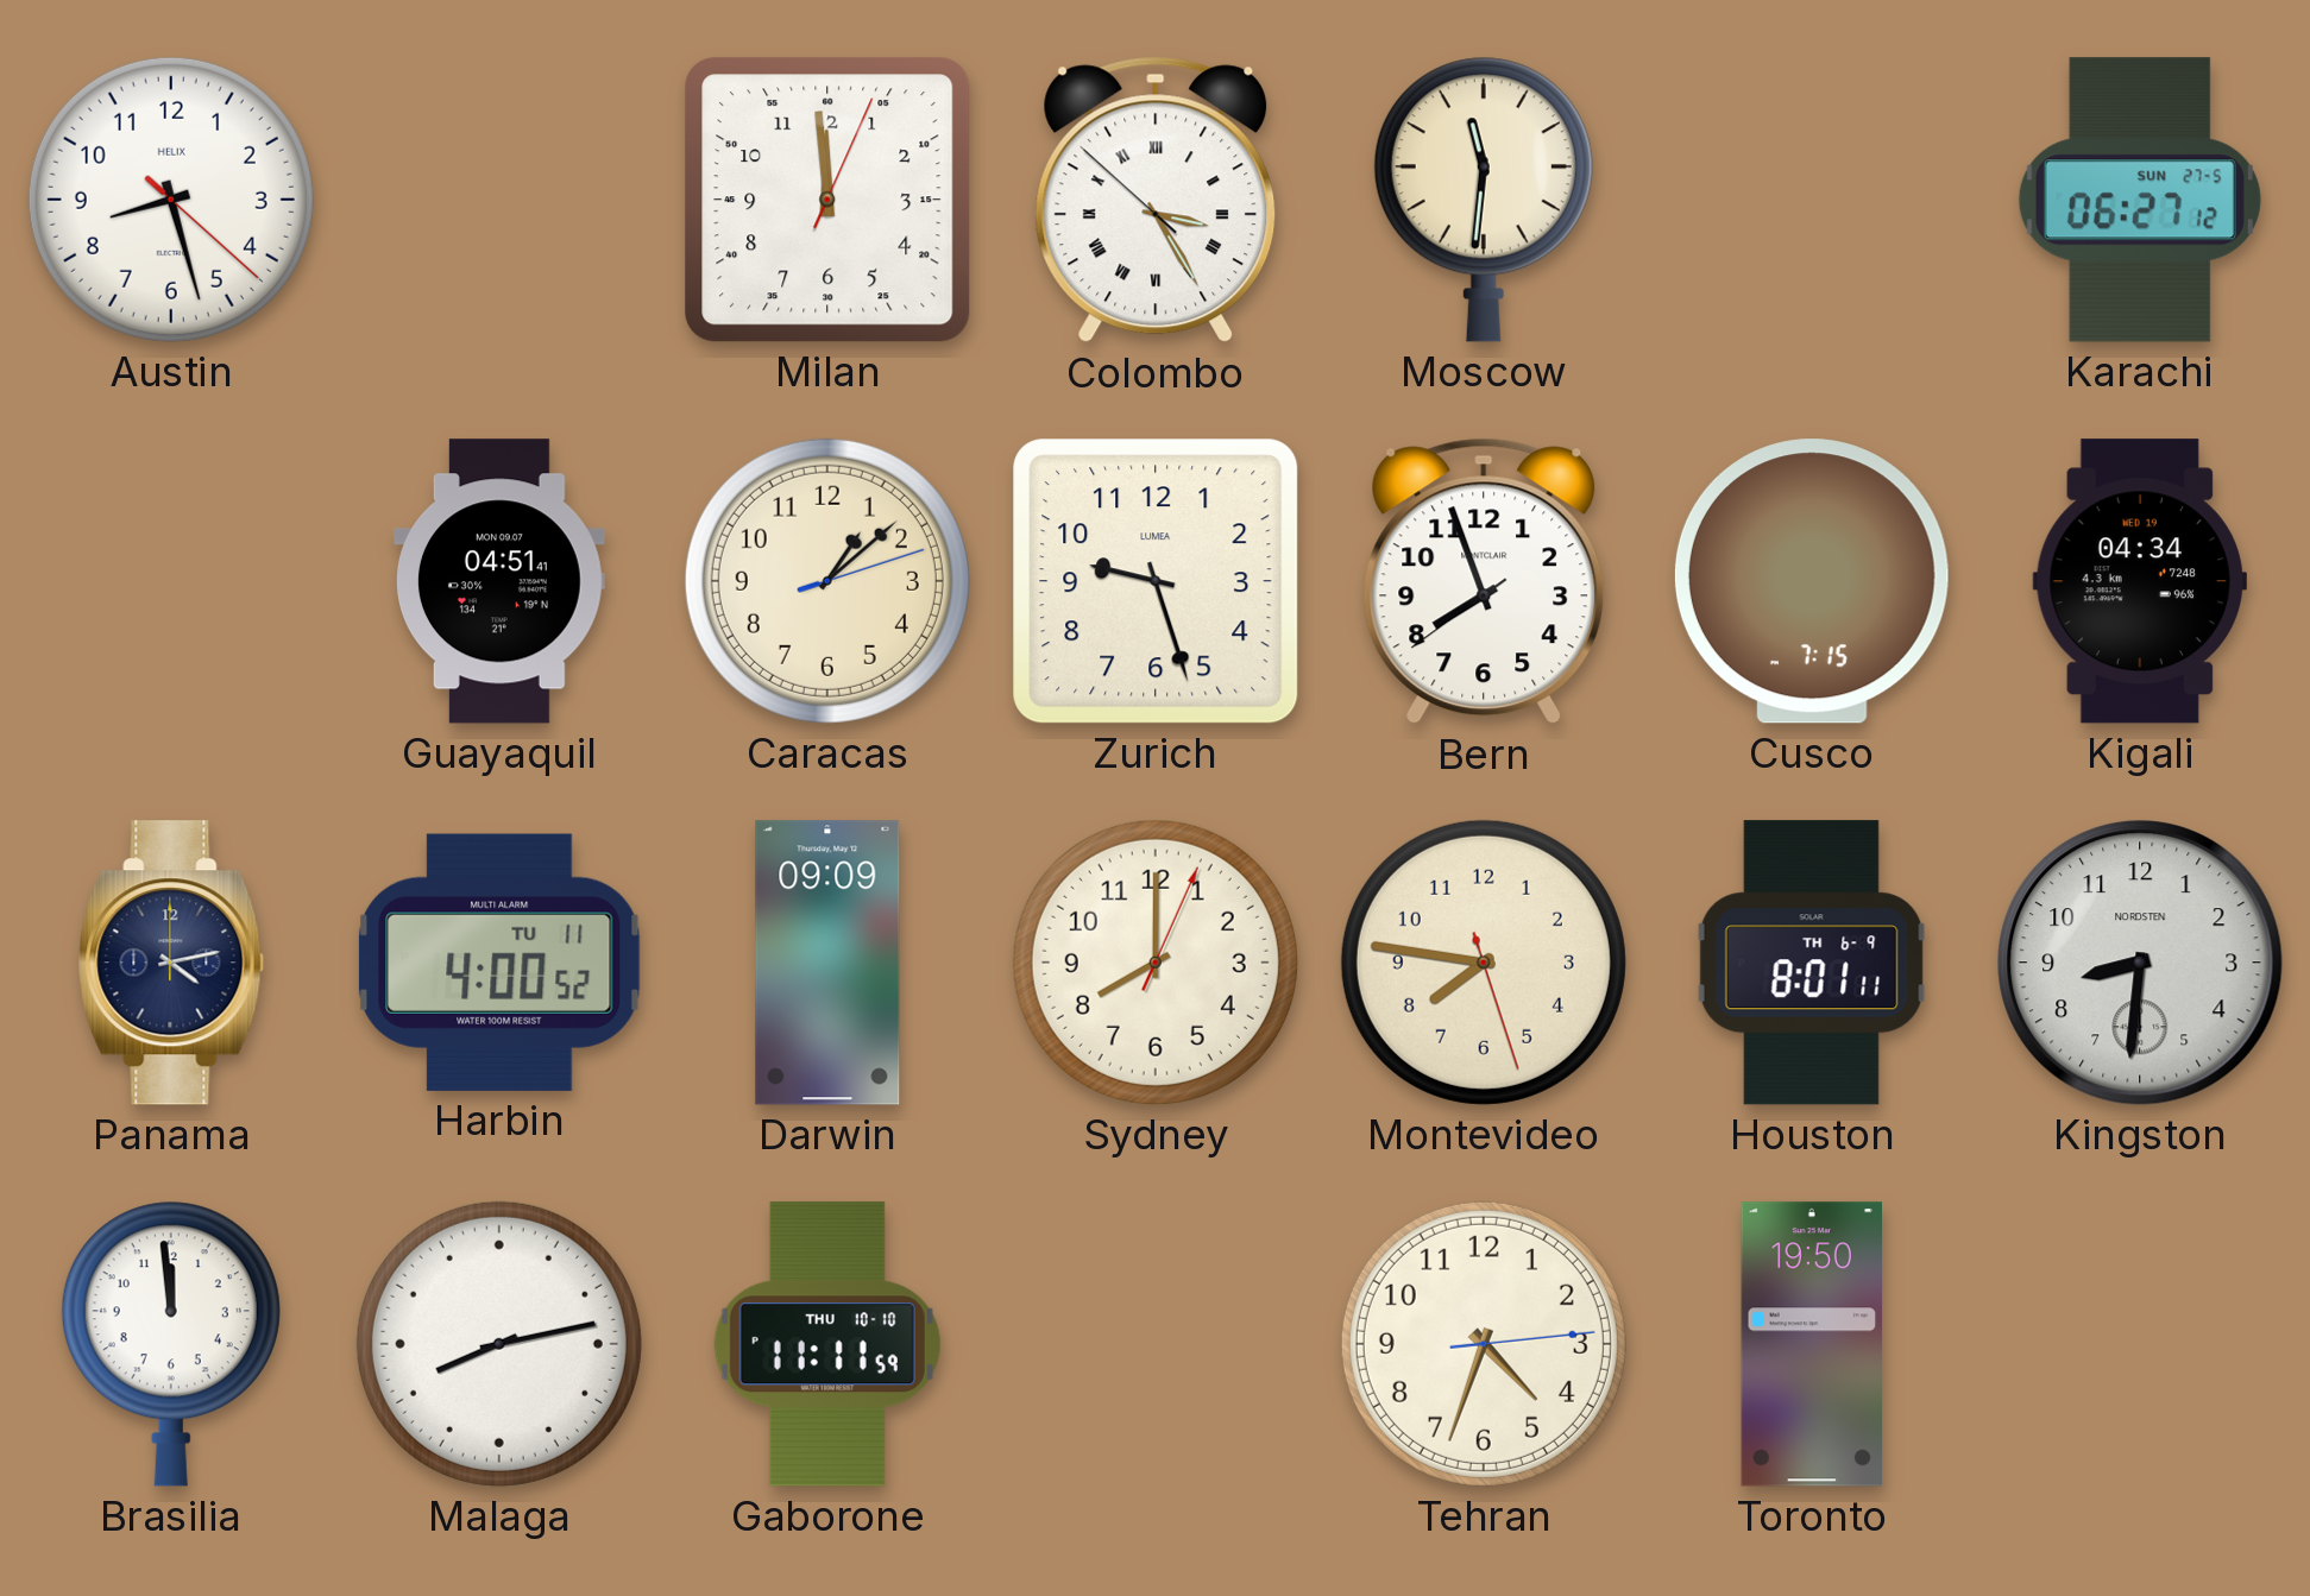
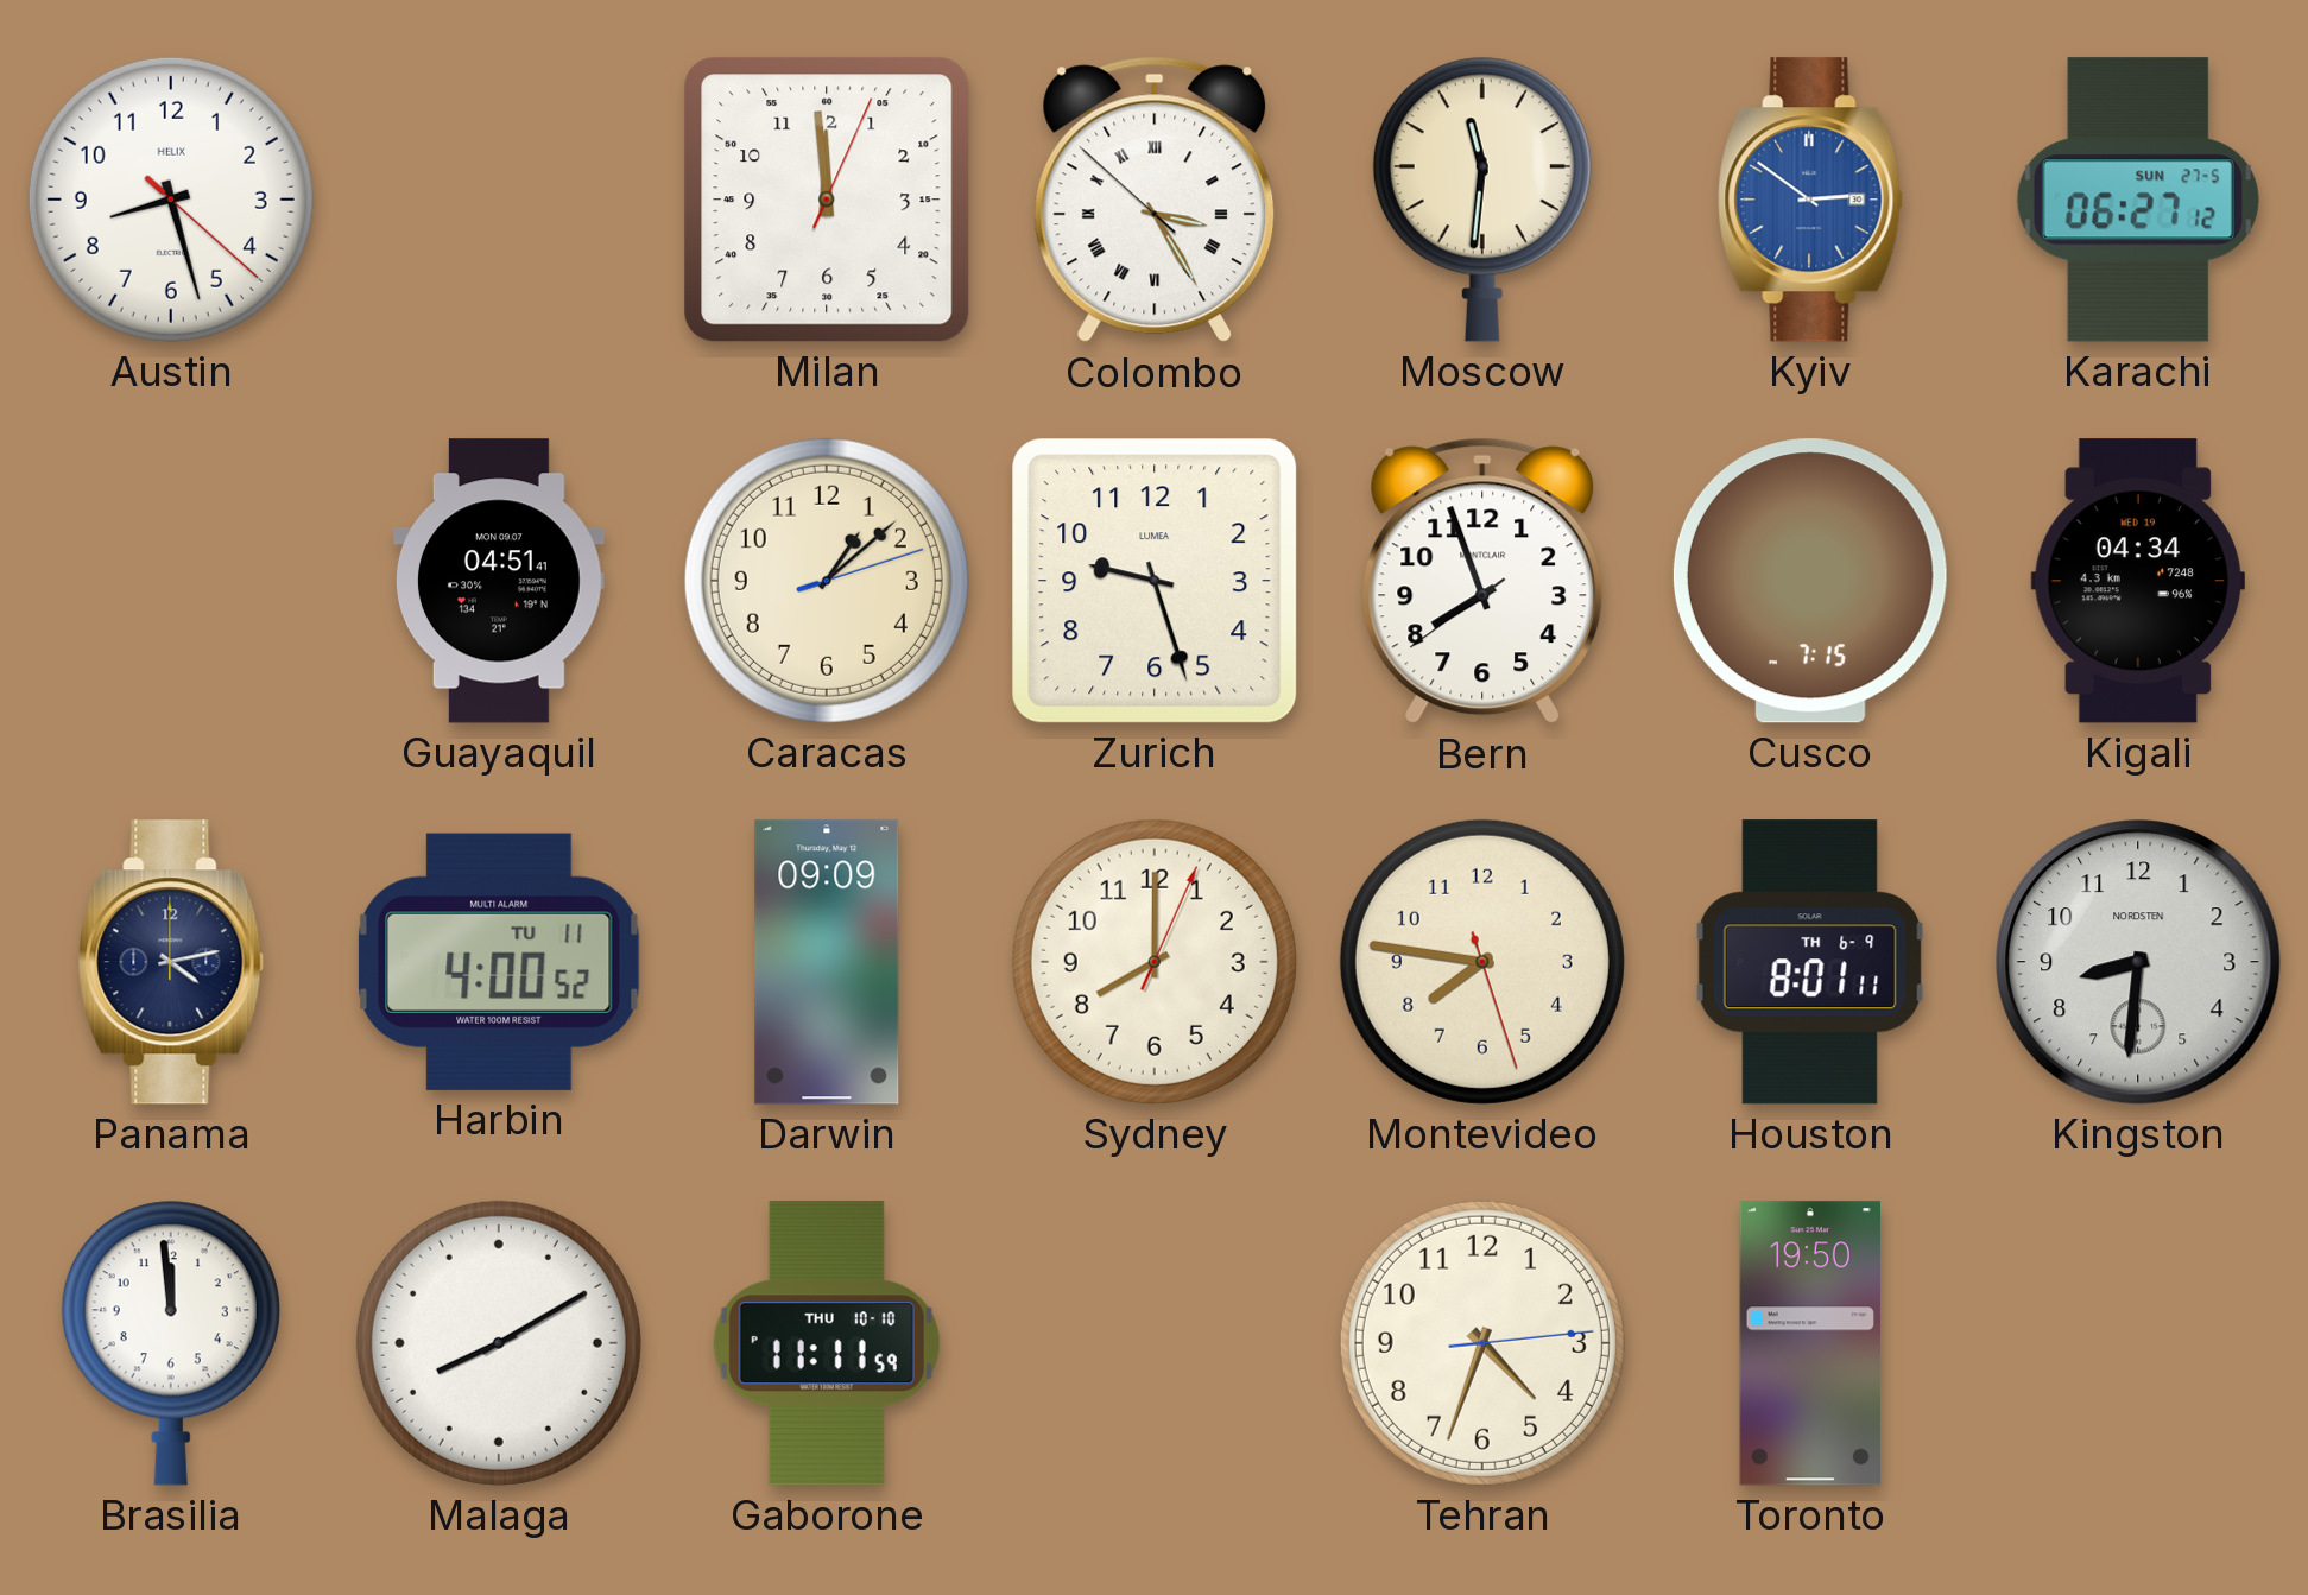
Kyiv: none -> 2:51
Malaga: 8:13 -> 8:10
